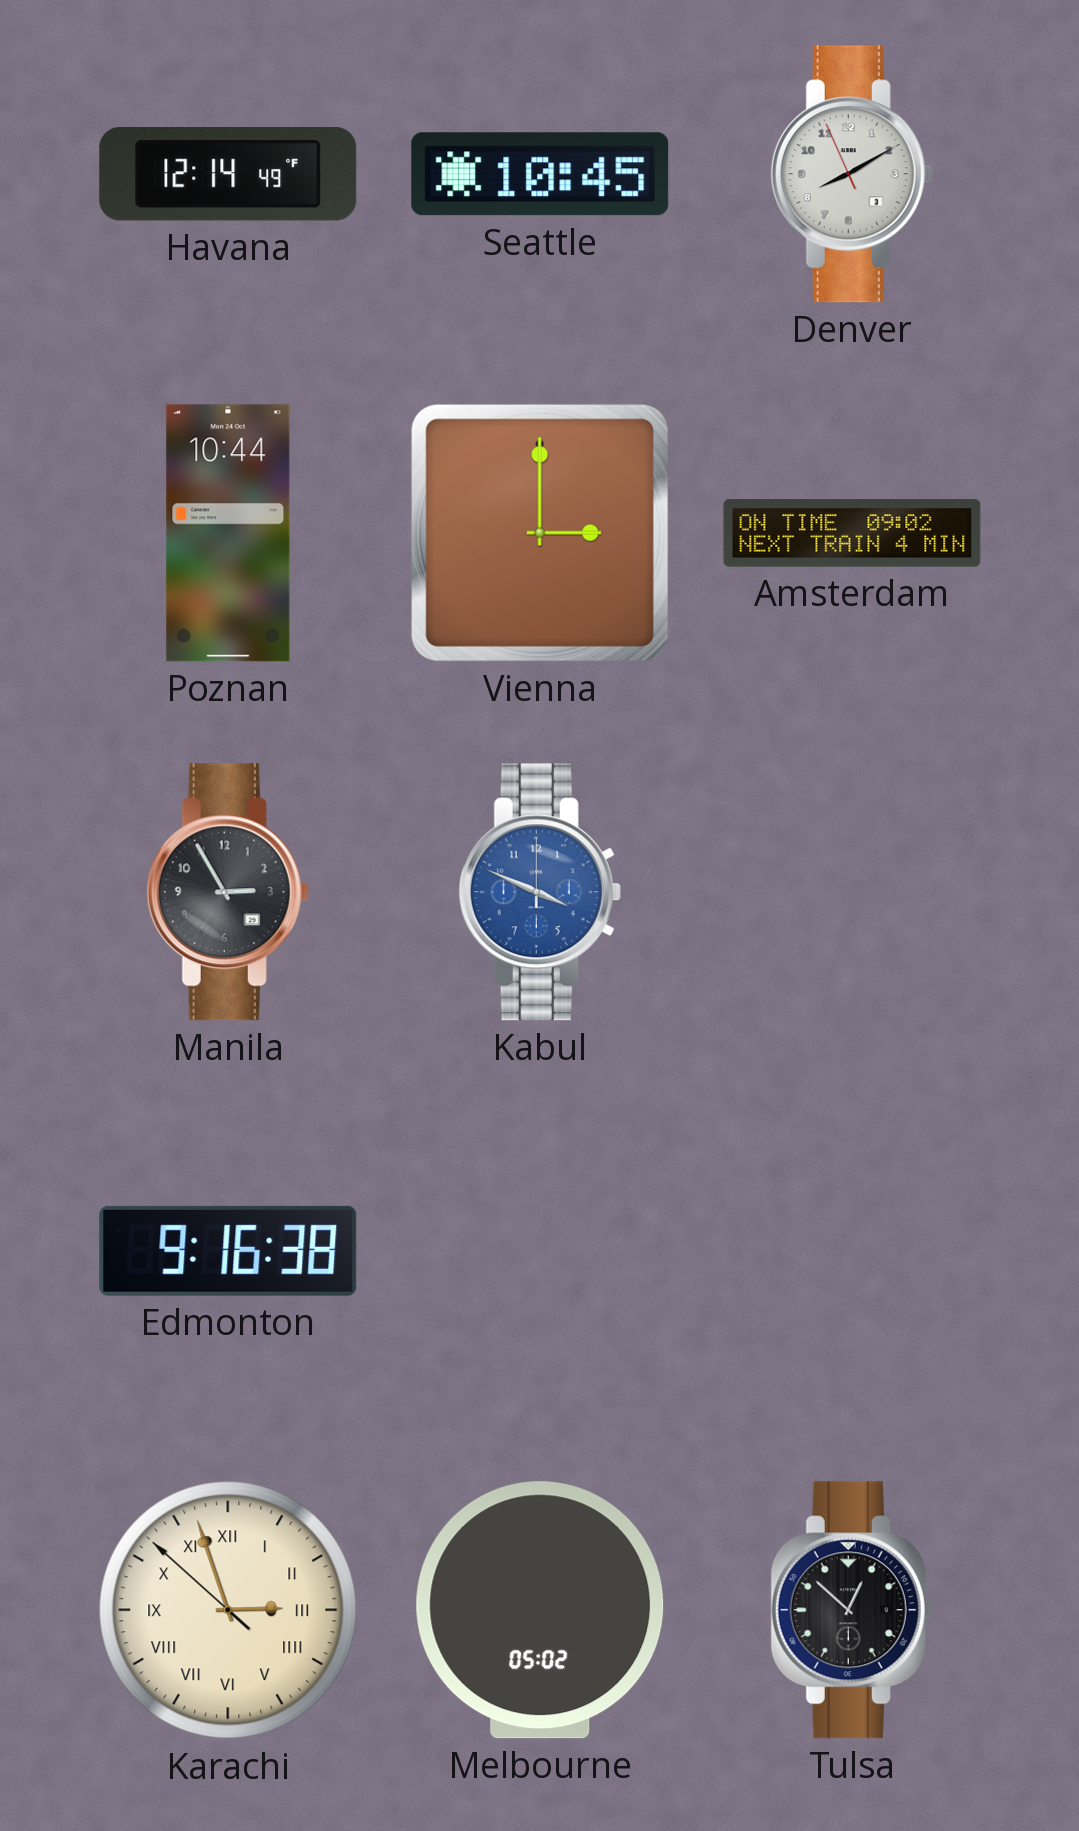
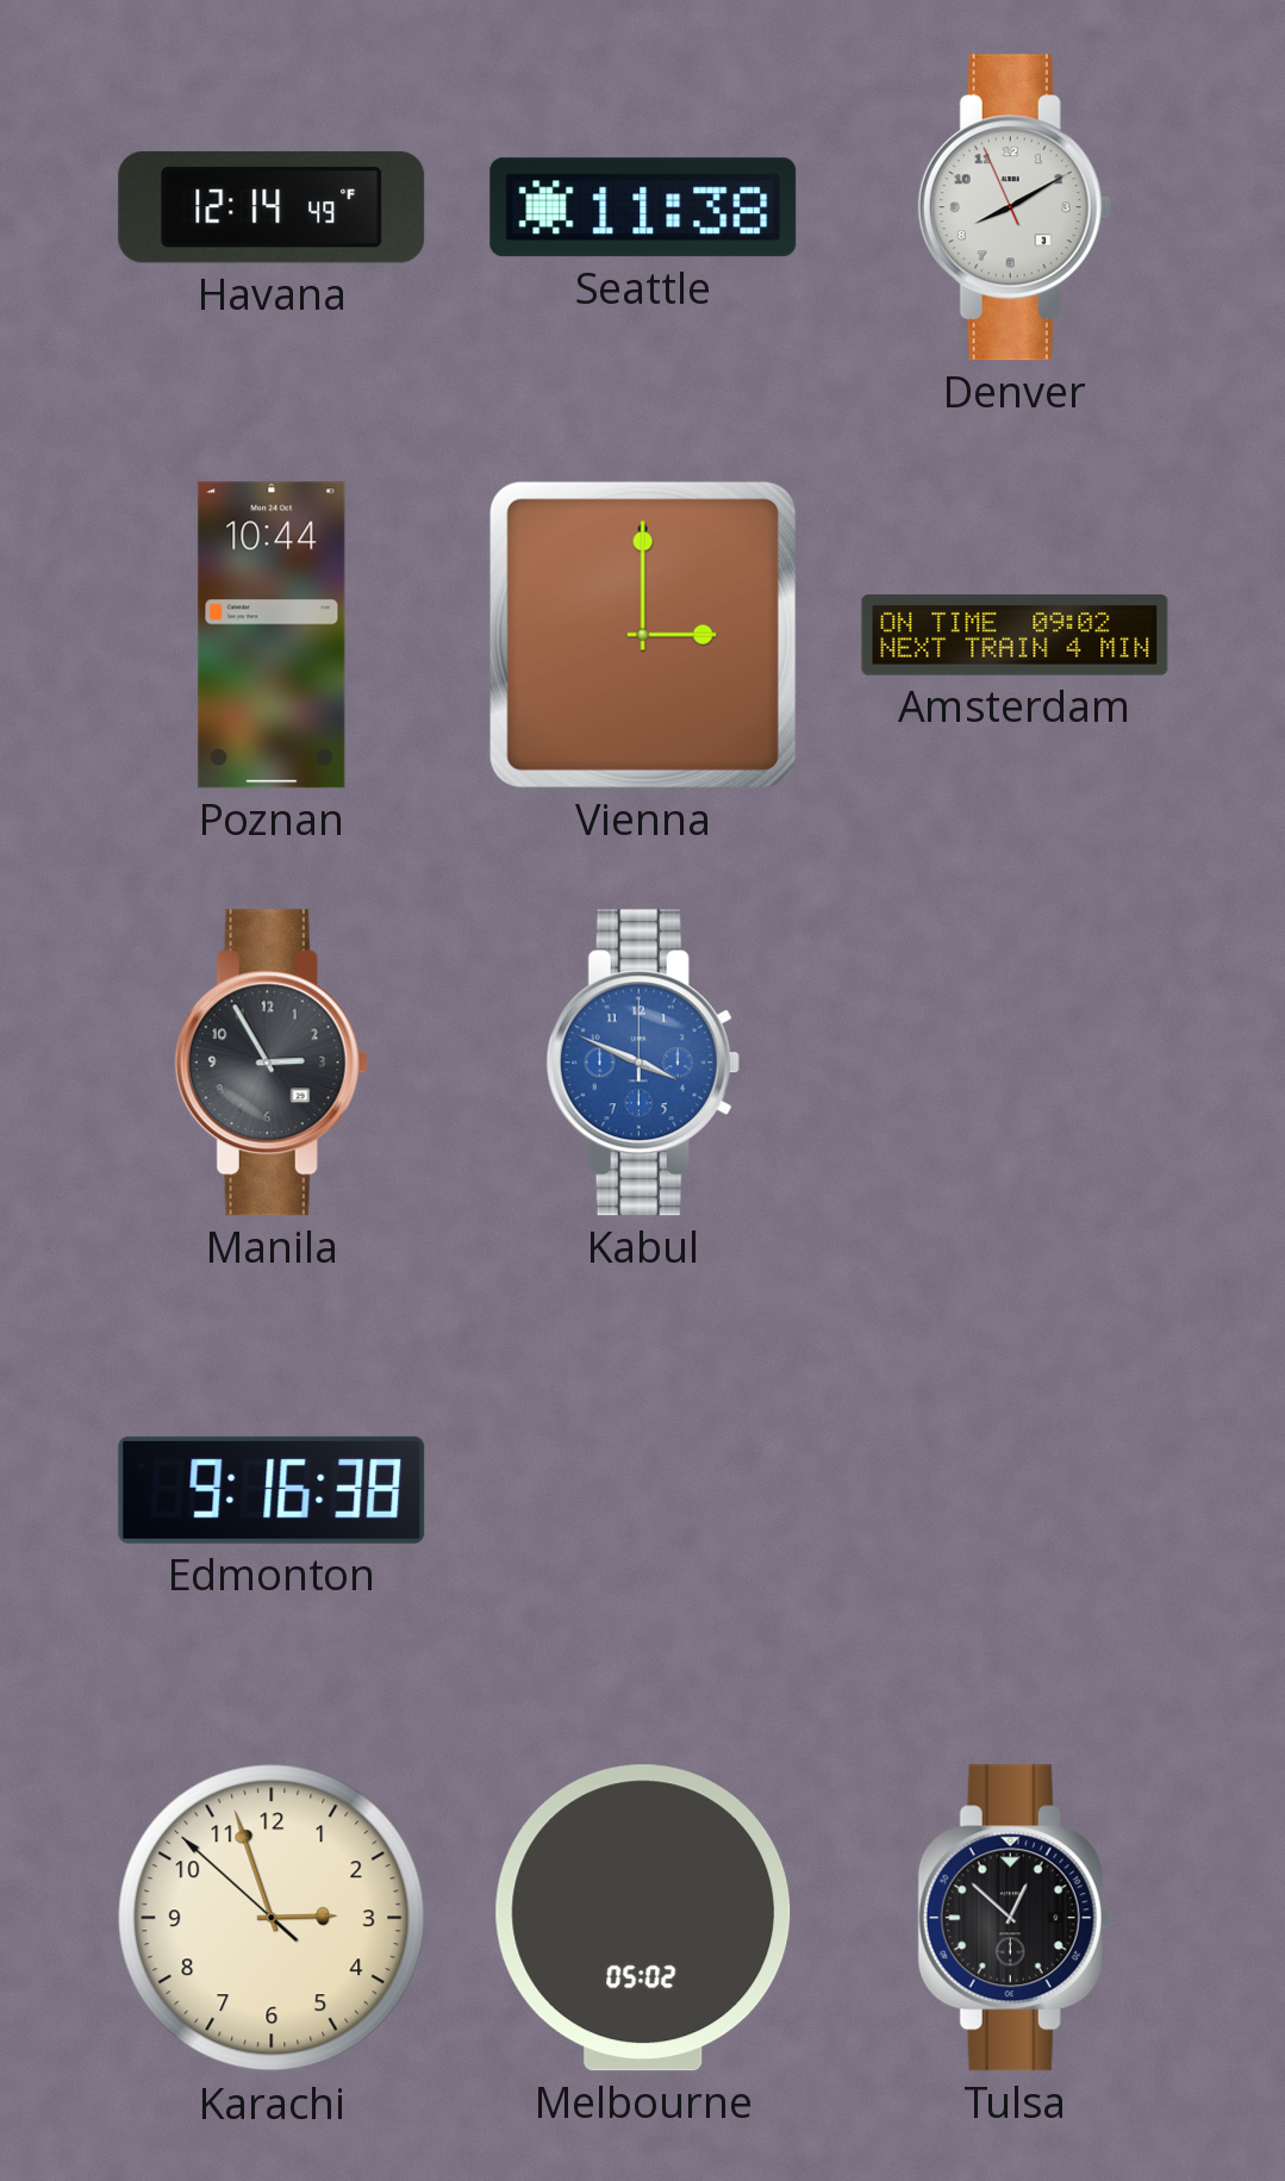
Seattle: 10:45 -> 11:38
Karachi numerals: Roman -> Arabic
